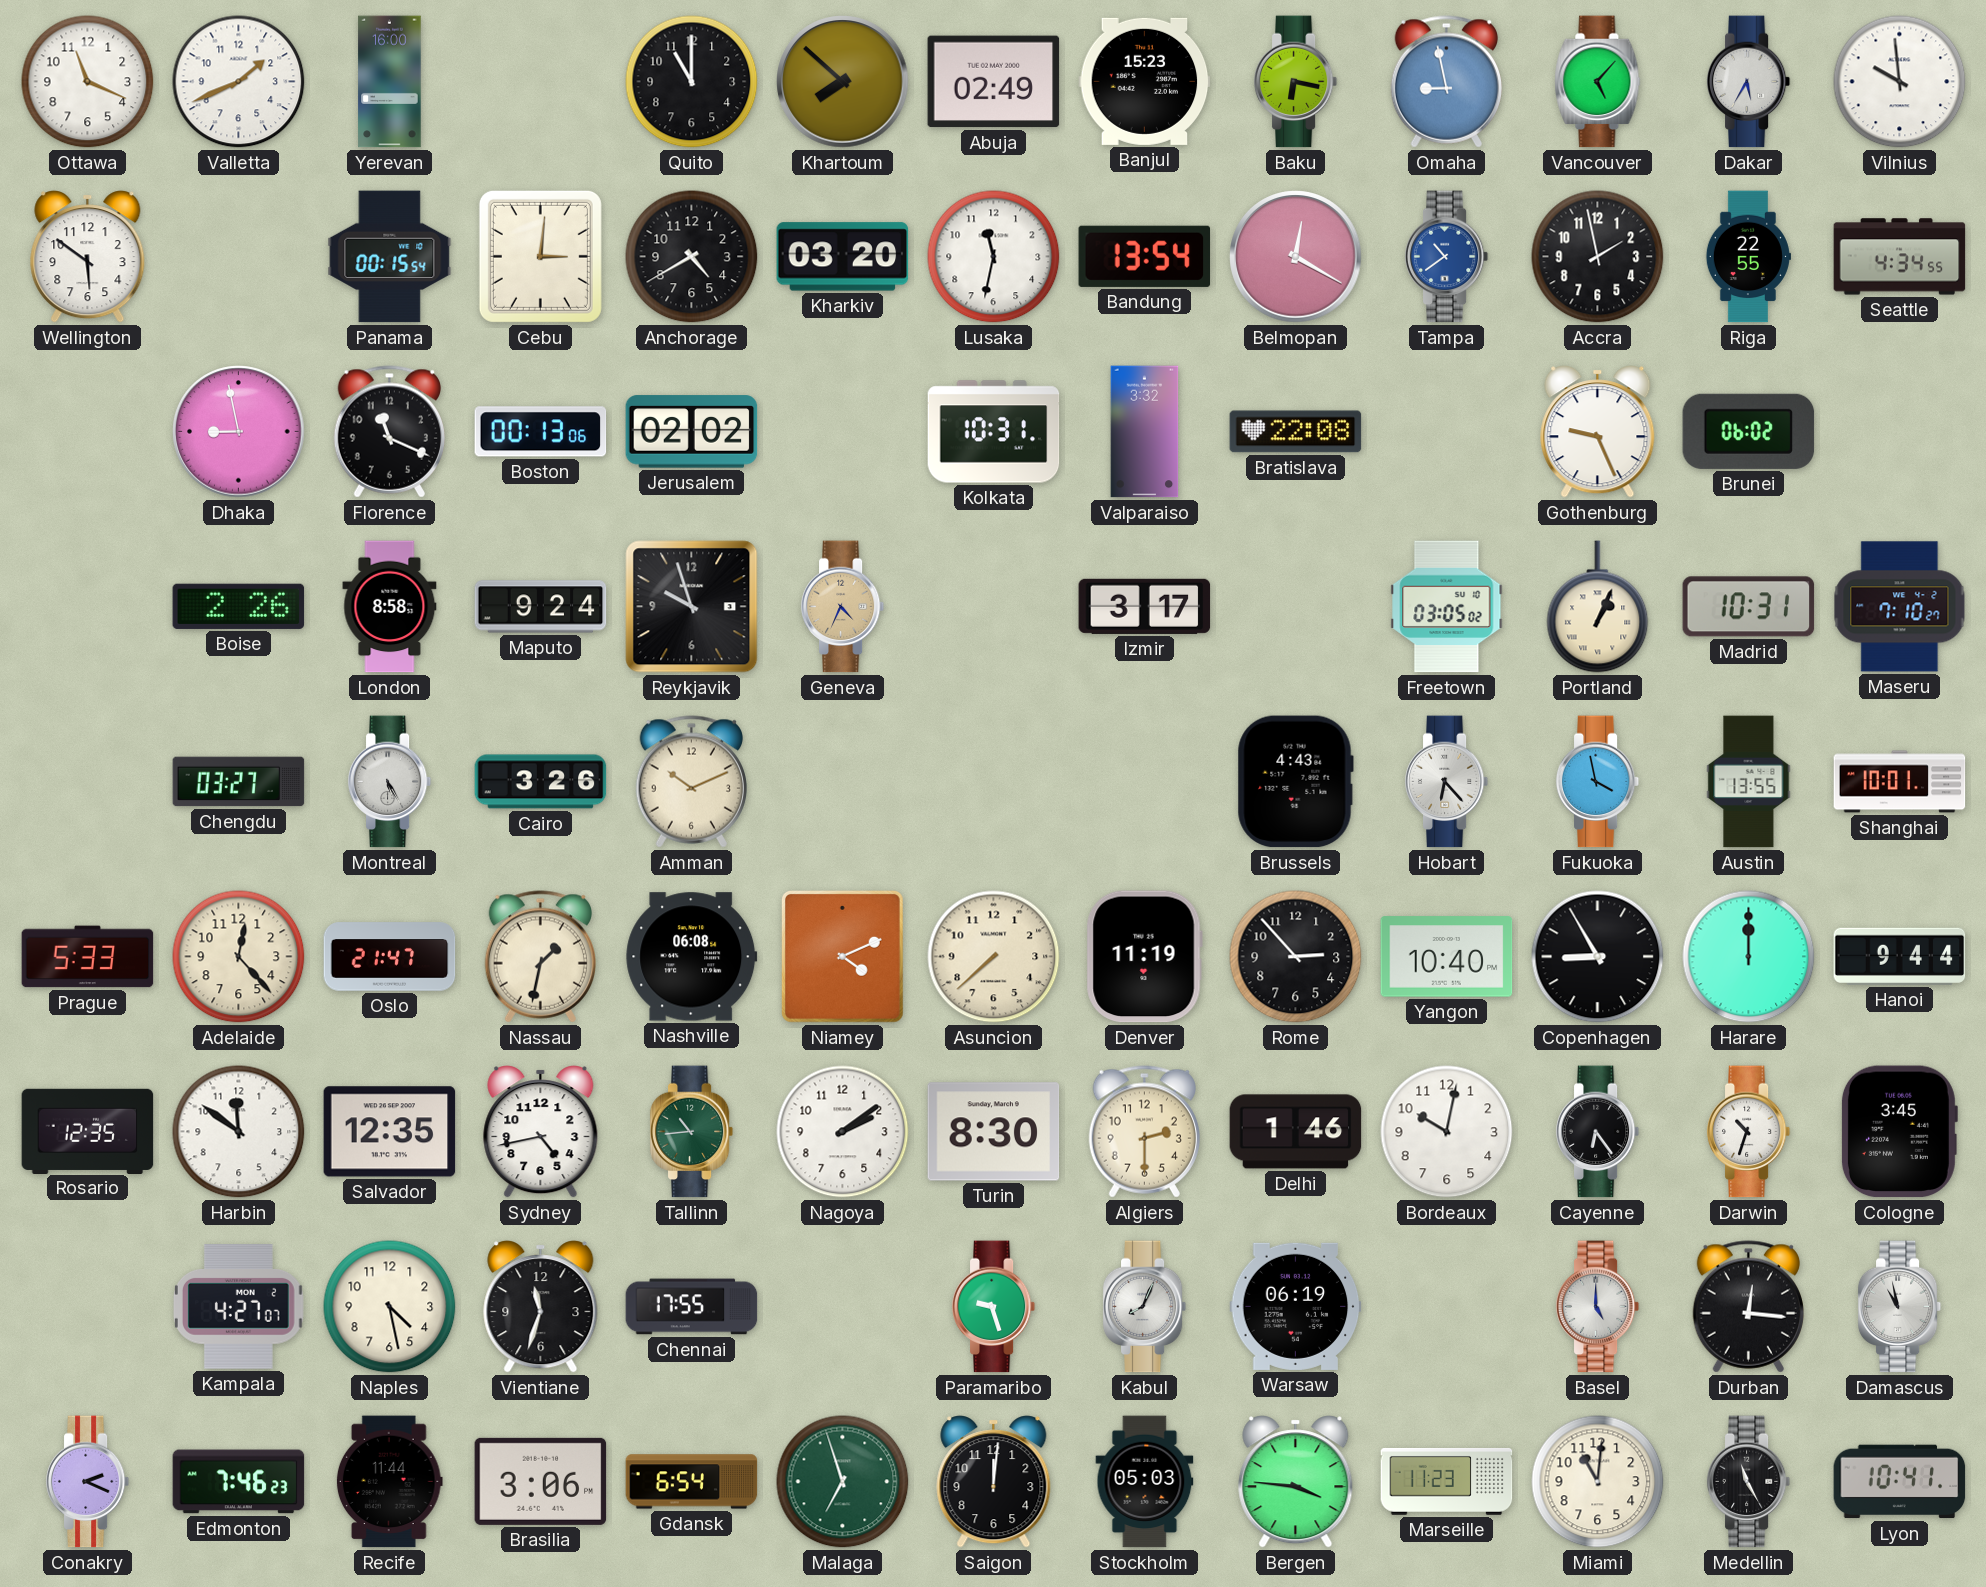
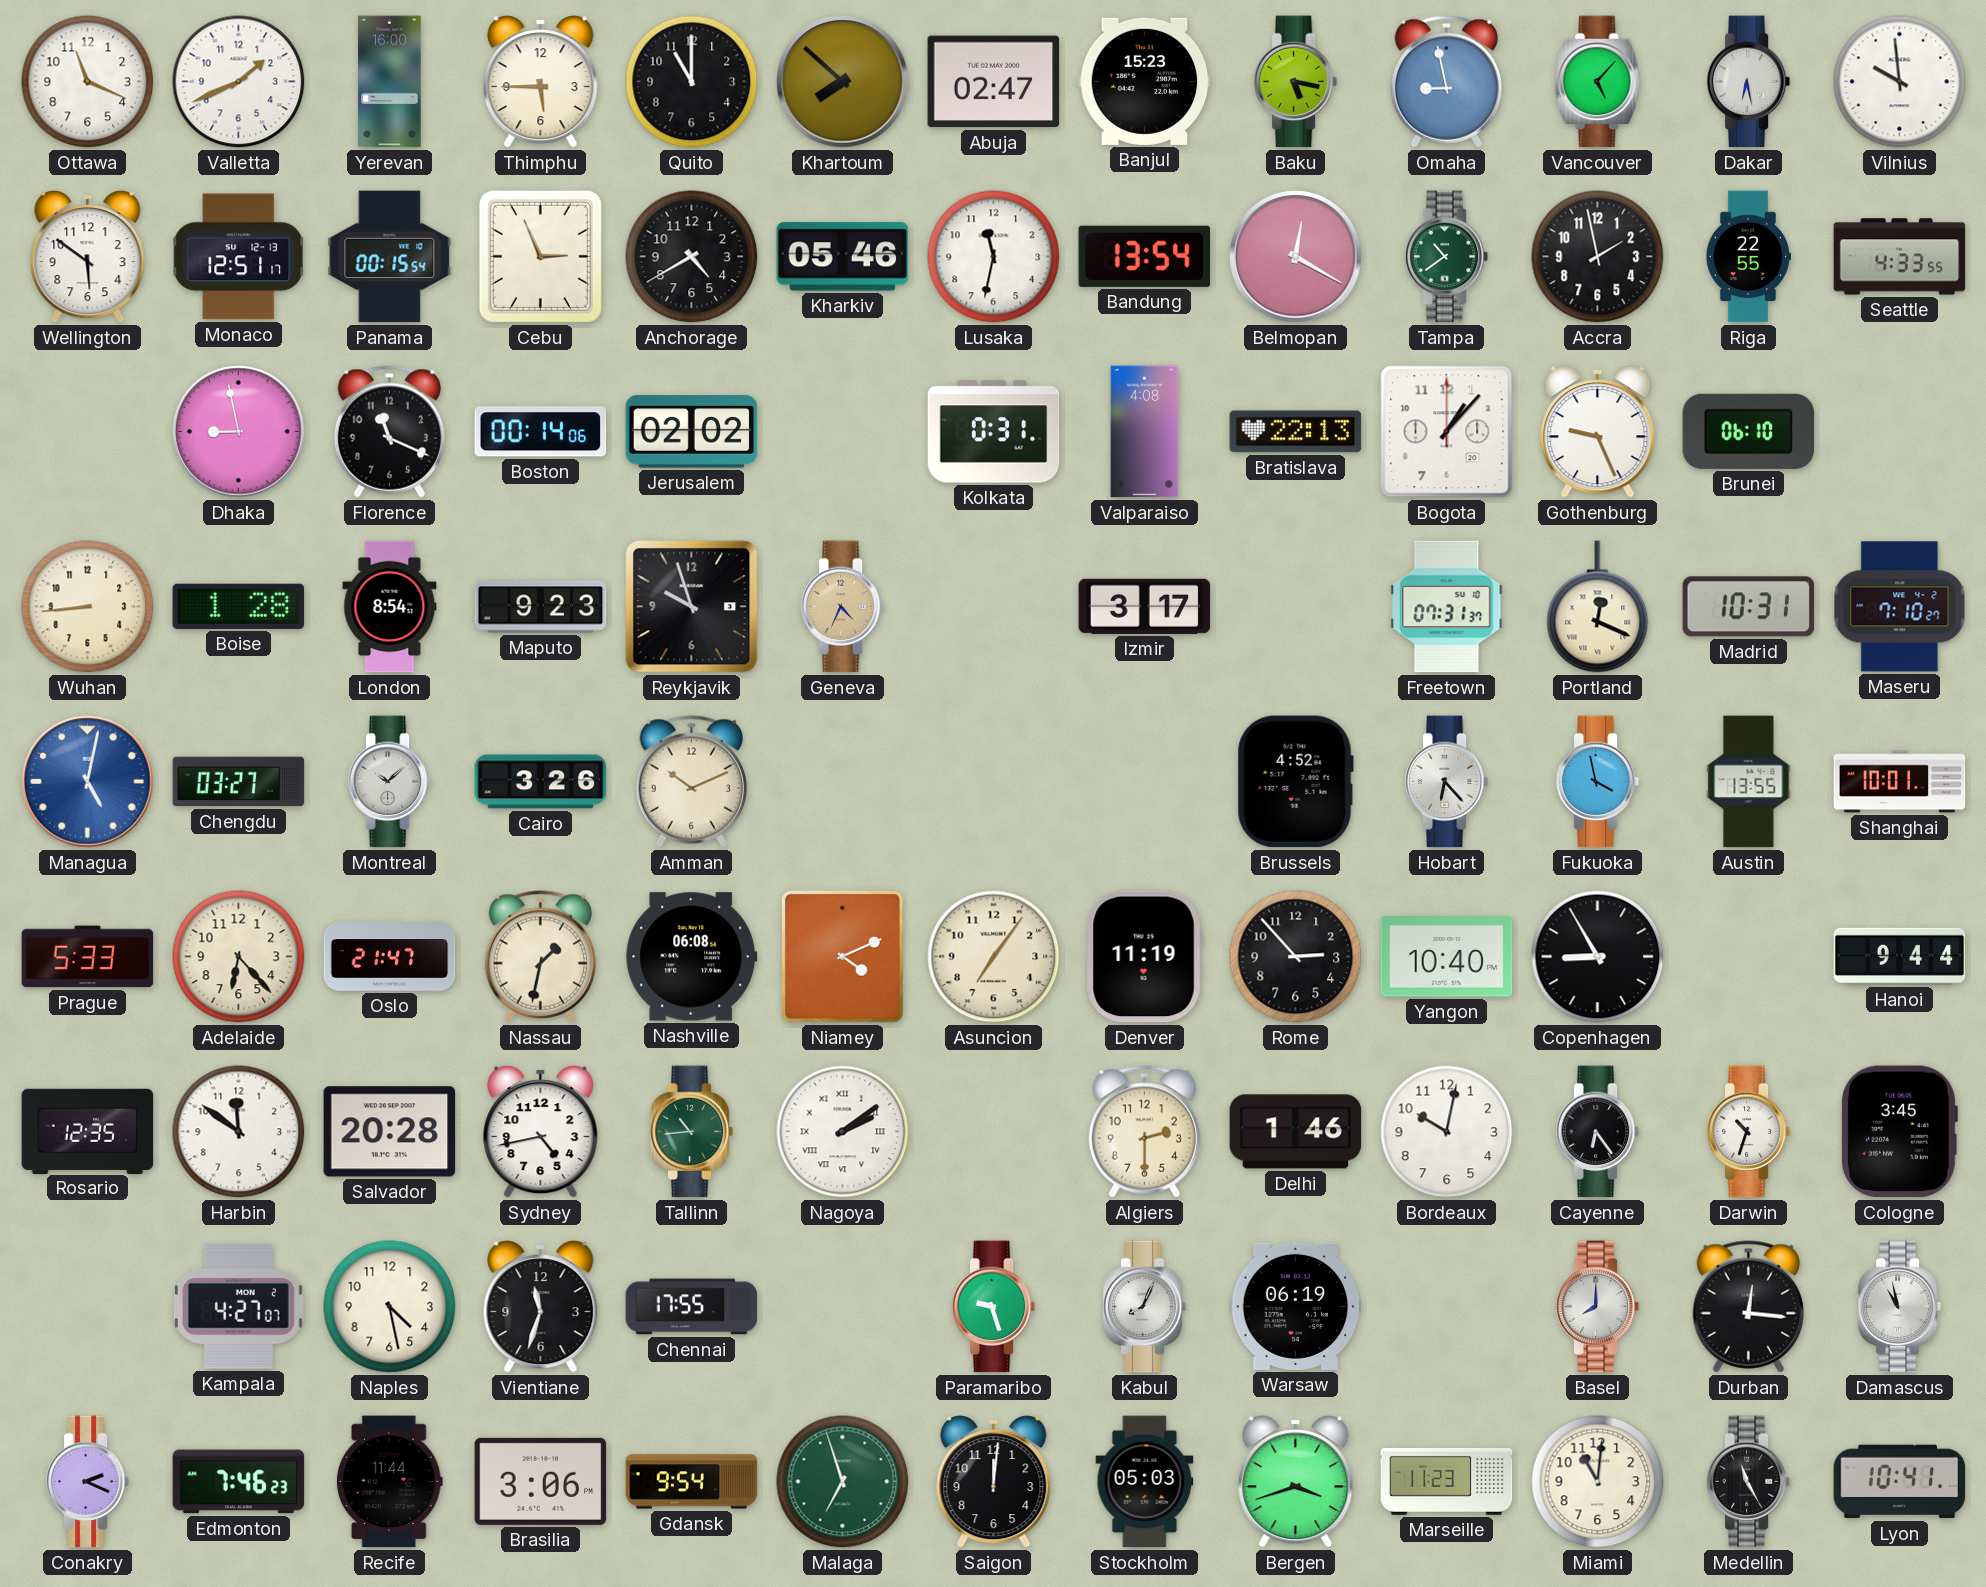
Thimphu: none -> 5:45
Abuja: 02:49 -> 02:47
Baku: 6:17 -> 5:17
Dakar: 5:35 -> 6:28
Monaco: none -> 12:51
Cebu: 3:01 -> 2:56
Kharkiv: 03:20 -> 05:46
Tampa dial: blue -> green
Seattle: 4:34 -> 4:33
Boston: 00:13 -> 00:14
Kolkata: 10:31 -> 0:31
Valparaiso: 3:32 -> 4:08
Bratislava: 22:08 -> 22:13
Bogota: none -> 1:07
Brunei: 06:02 -> 06:10
Wuhan: none -> 8:44
Boise: 2:26 -> 1:28
London: 8:58 -> 8:54
Maputo: 9:24 -> 9:23
Freetown: 03:05 -> 07:31
Portland: 1:04 -> 12:19
Managua: none -> 5:02
Montreal: 5:25 -> 10:08
Brussels: 4:43 -> 4:52
Adelaide: 12:23 -> 6:23
Asuncion: 7:38 -> 7:06
Harare: 12:00 -> none
Salvador: 12:35 -> 20:28
Nagoya numerals: Arabic -> Roman
Turin: 8:30 -> none
Basel: 5:00 -> 8:00
Gdansk: 6:54 -> 9:54
Bergen: 3:46 -> 3:42
